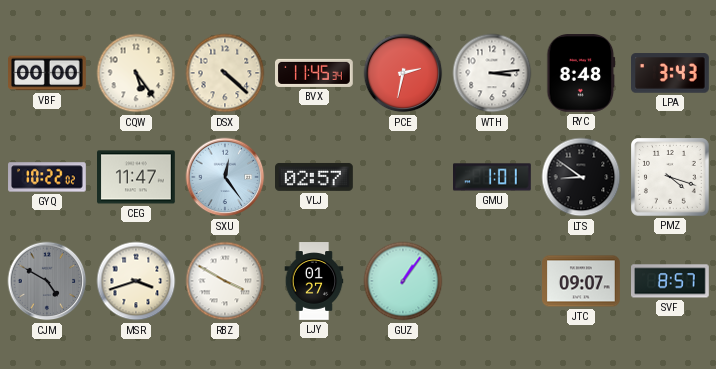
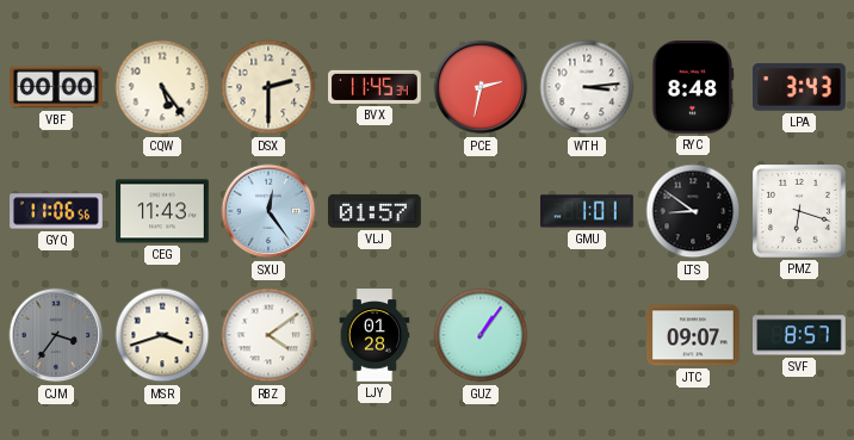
DSX: 4:22 -> 2:30
GYQ: 10:22 -> 11:06
CEG: 11:47 -> 11:43
VLJ: 02:57 -> 01:57
PMZ: 4:18 -> 6:18
CJM: 4:50 -> 3:36
RBZ: 3:50 -> 4:09
LJY: 01:27 -> 01:28
